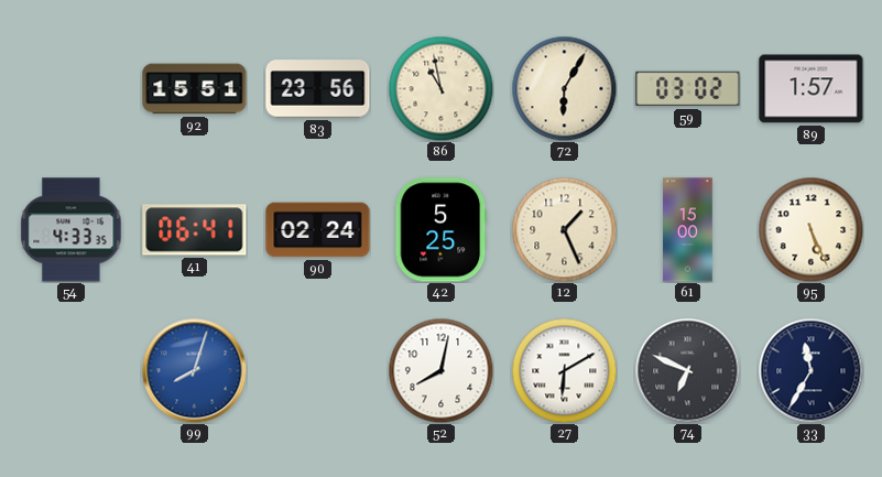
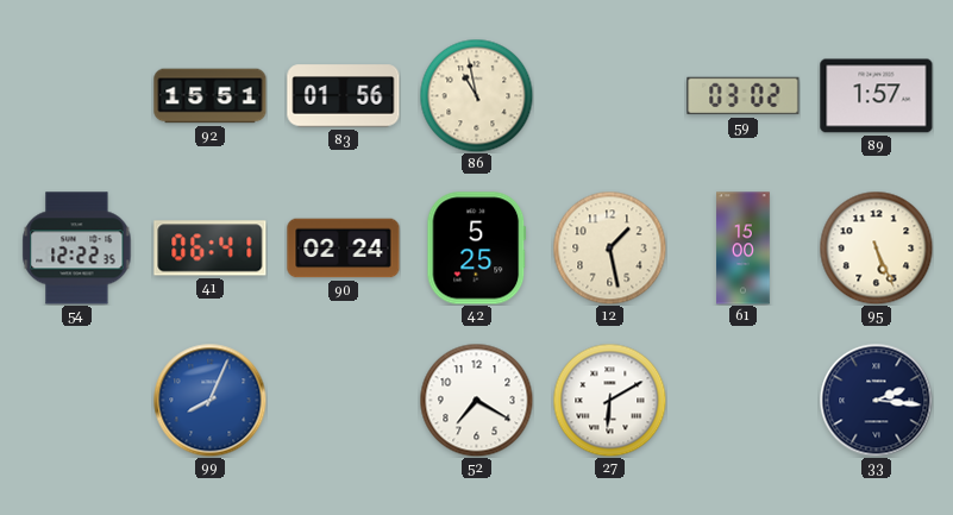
83: 23:56 -> 01:56
72: 6:05 -> none
54: 4:33 -> 12:22
12: 1:26 -> 1:28
99: 8:03 -> 8:04
52: 8:02 -> 7:20
74: 6:49 -> none
33: 11:35 -> 2:16
